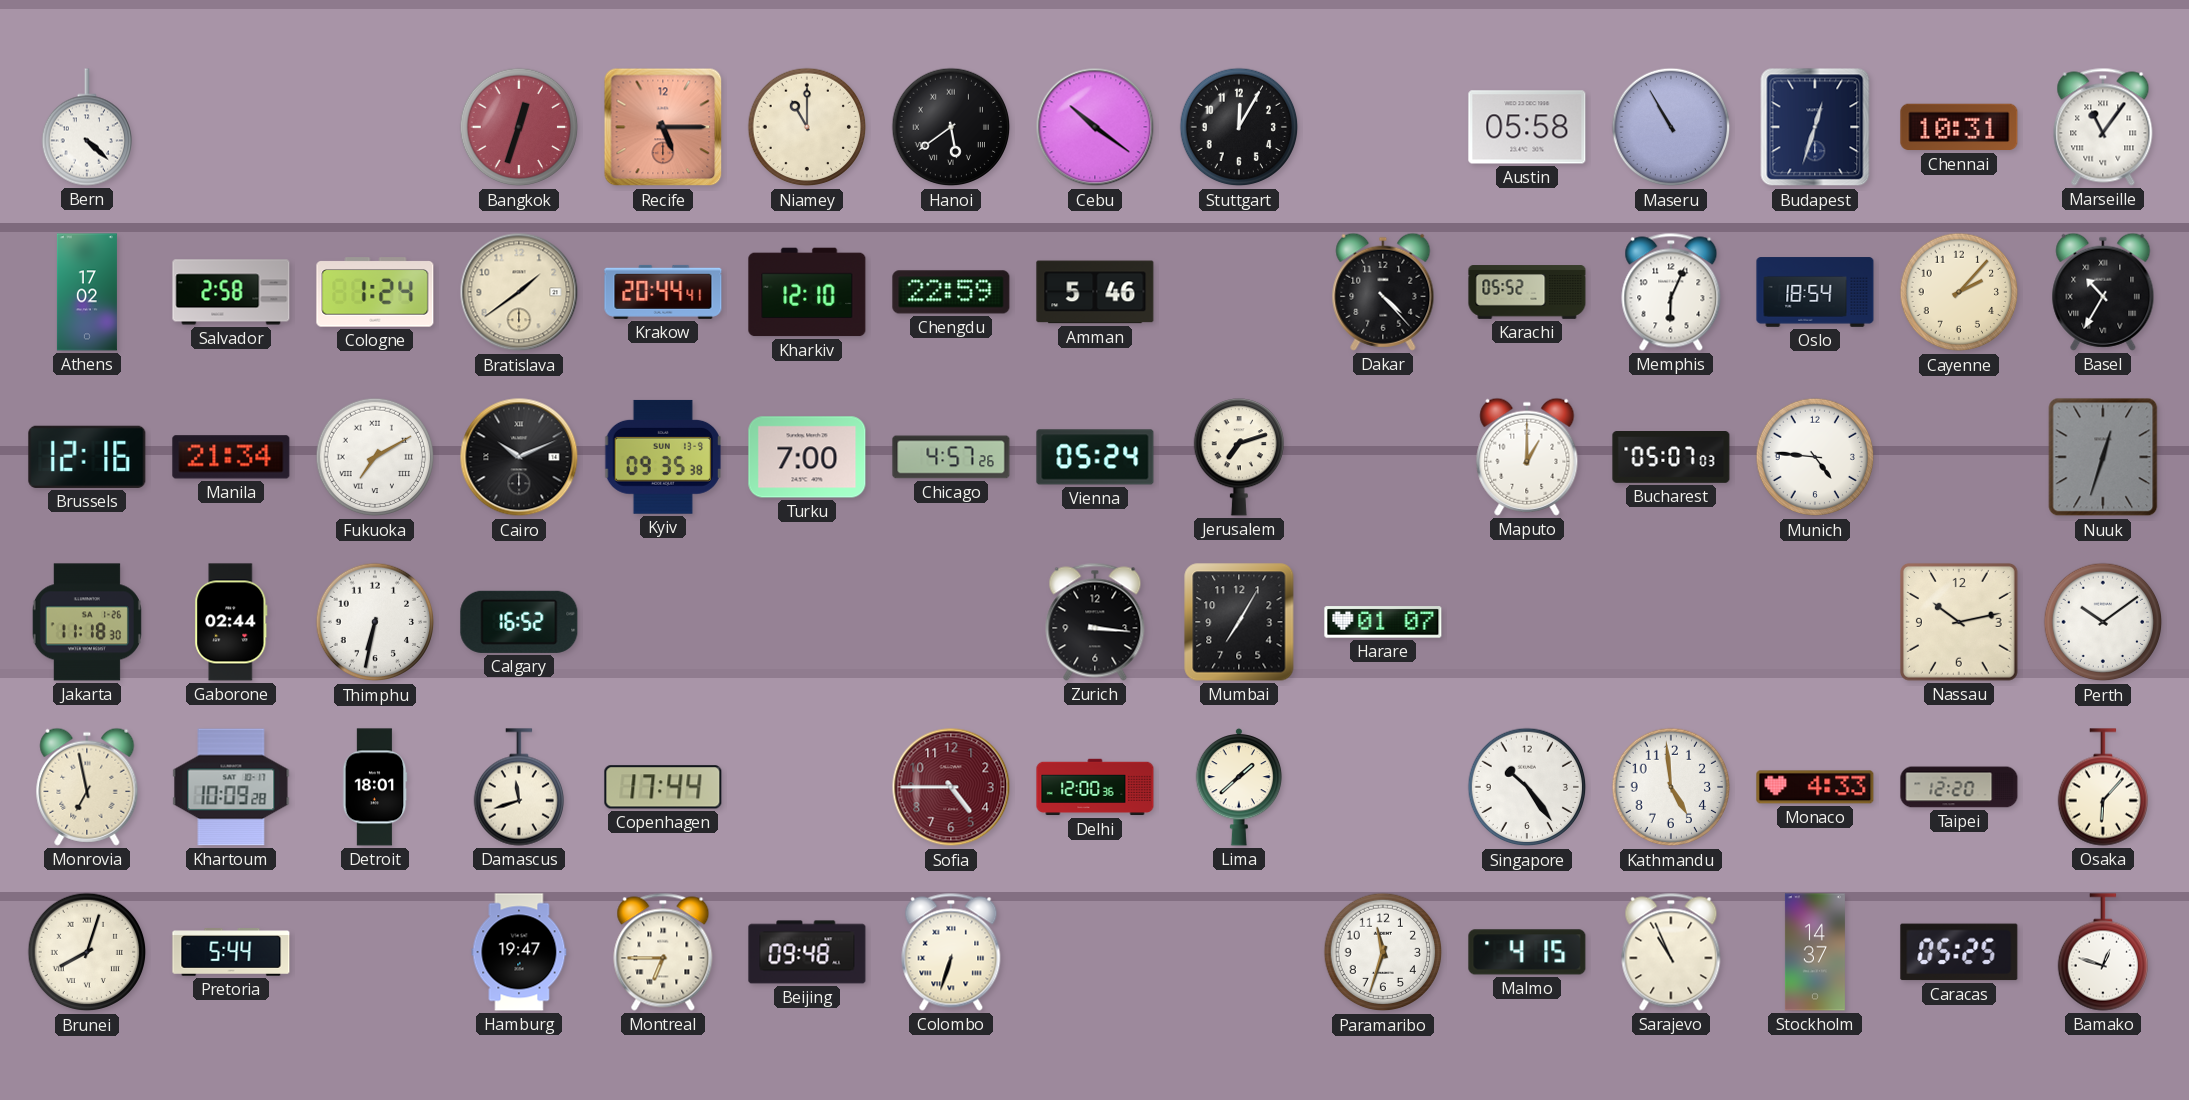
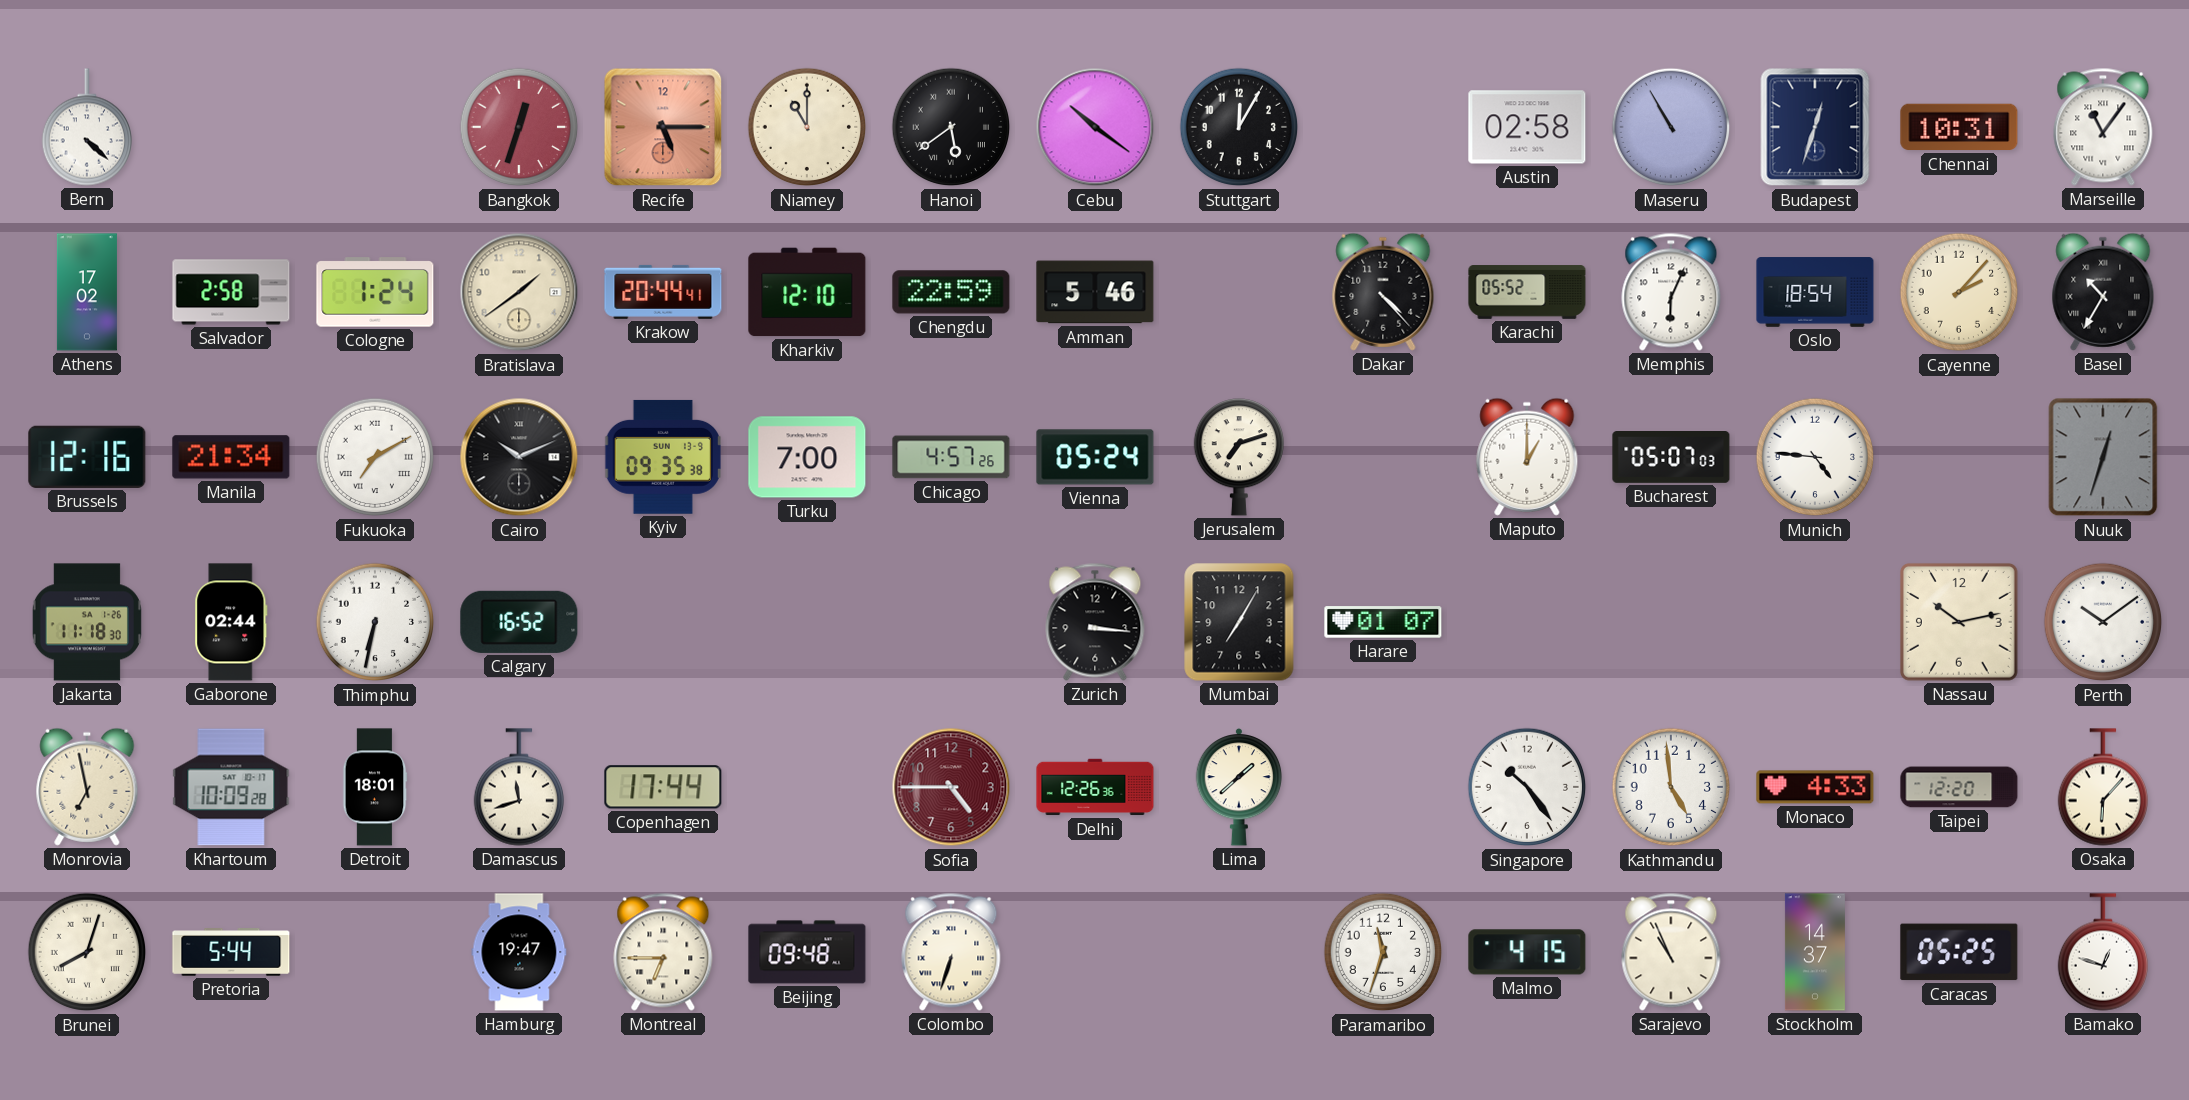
Austin: 05:58 -> 02:58
Delhi: 12:00 -> 12:26
